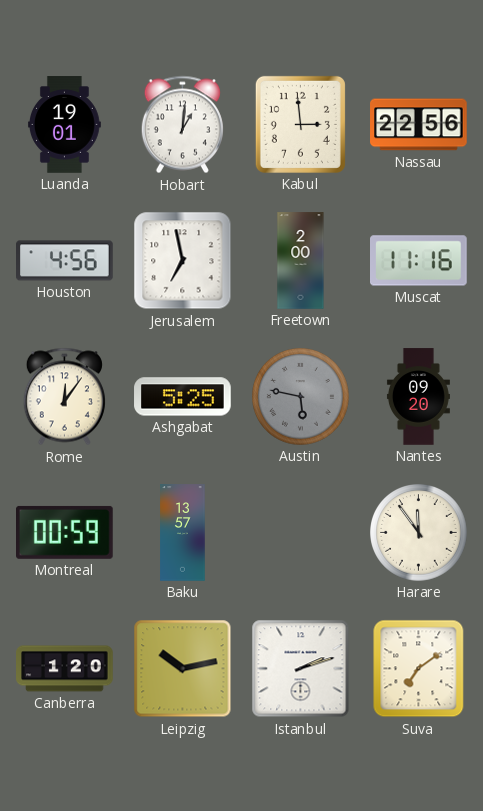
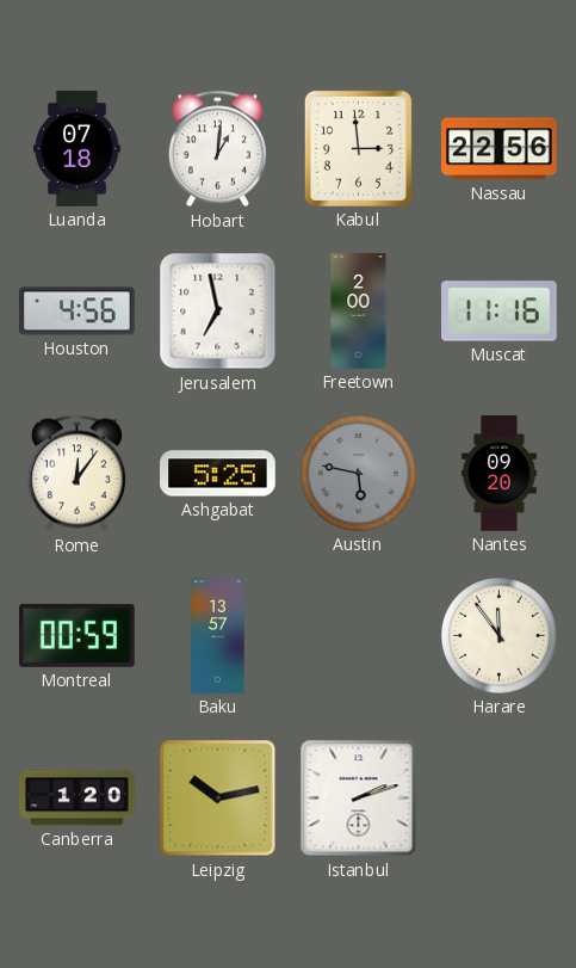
Luanda: 19:01 -> 07:18
Suva: 7:09 -> none
